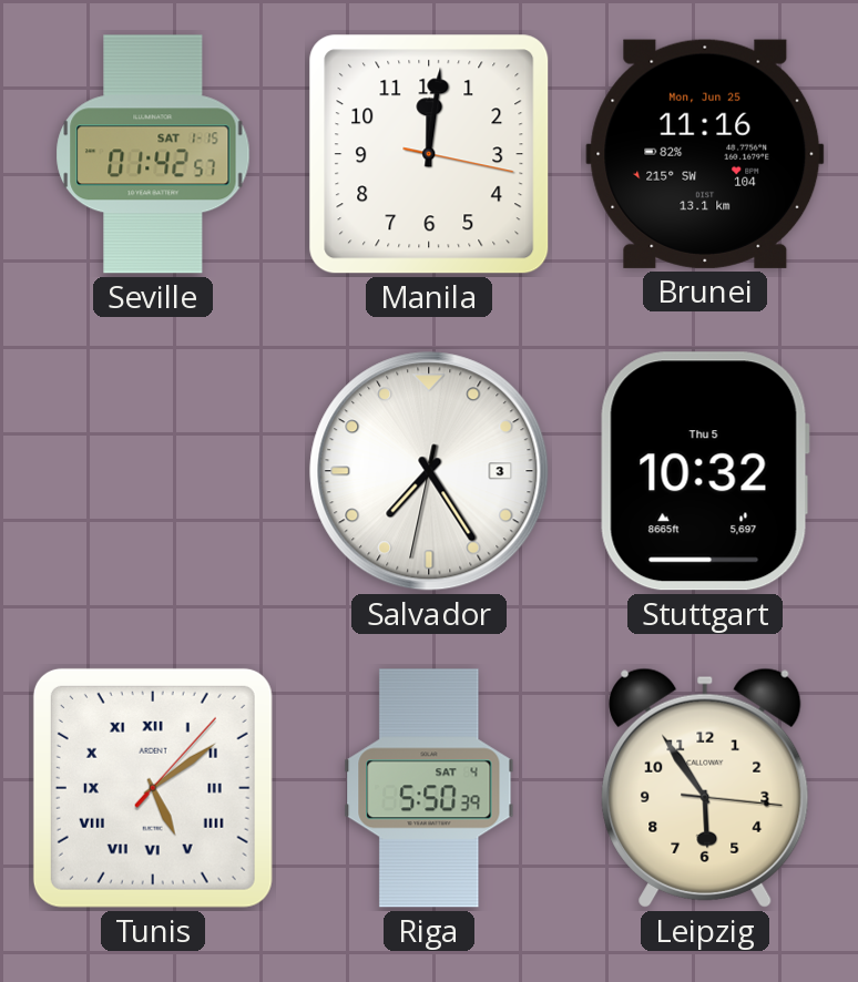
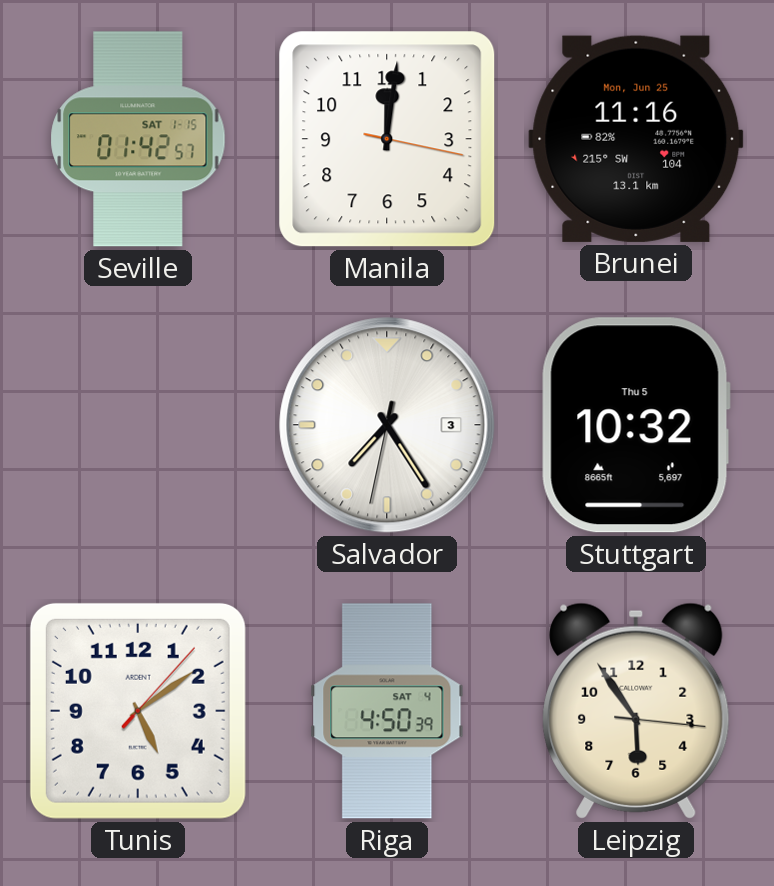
Tunis numerals: Roman -> Arabic
Riga: 5:50 -> 4:50
